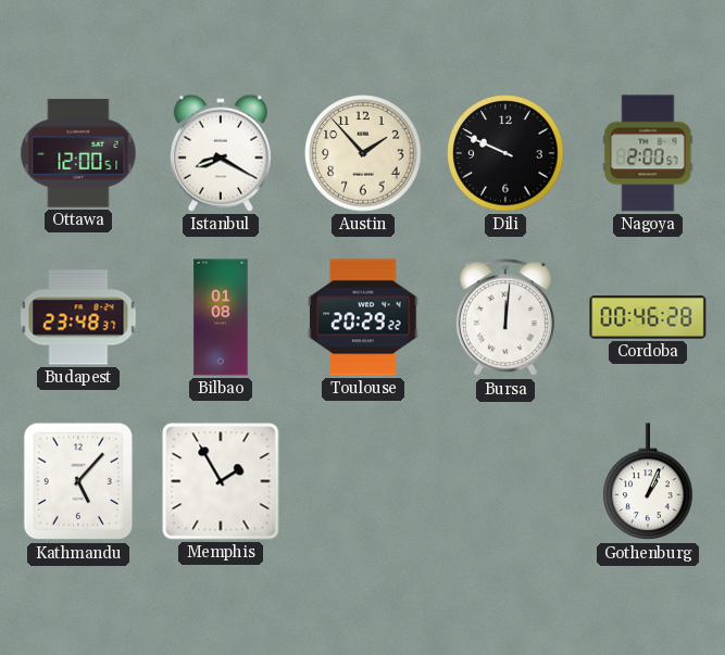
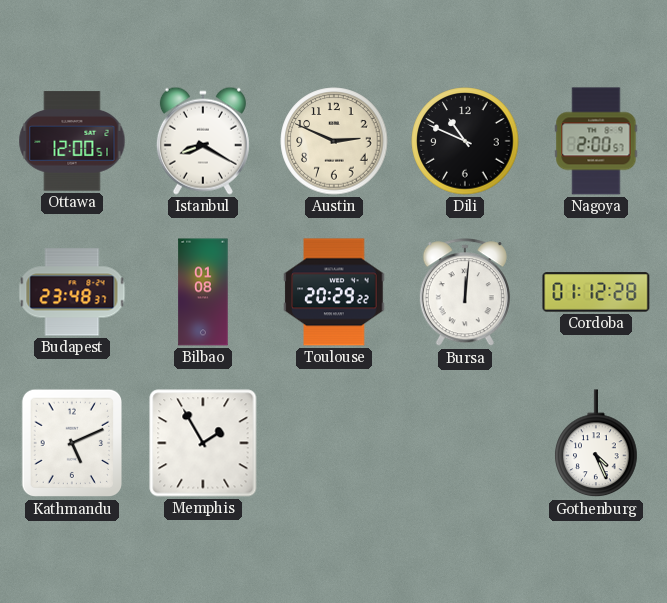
Austin: 1:53 -> 2:49
Dili: 9:49 -> 10:49
Cordoba: 00:46 -> 01:12
Kathmandu: 5:07 -> 5:11
Gothenburg: 1:04 -> 4:26
